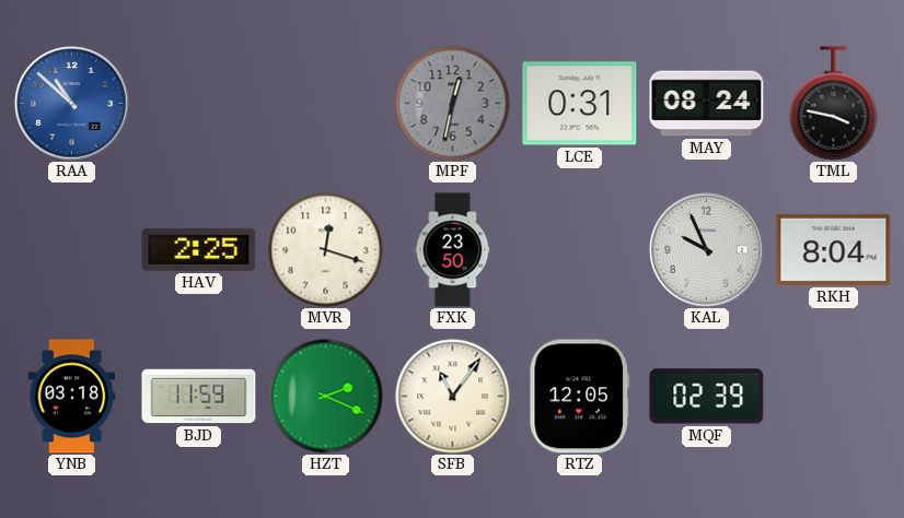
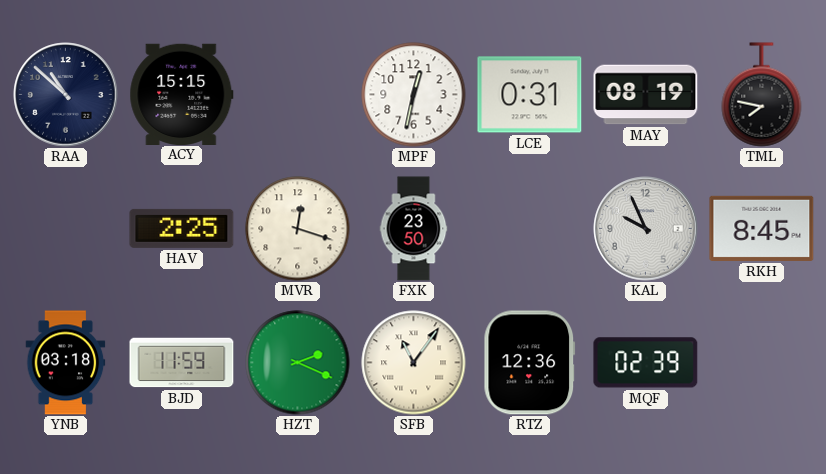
RAA dial: blue -> navy
ACY: none -> 15:15
MPF dial: grey -> white
MAY: 08:24 -> 08:19
TML: 3:47 -> 7:47
RKH: 8:04 -> 8:45
RTZ: 12:05 -> 12:36
